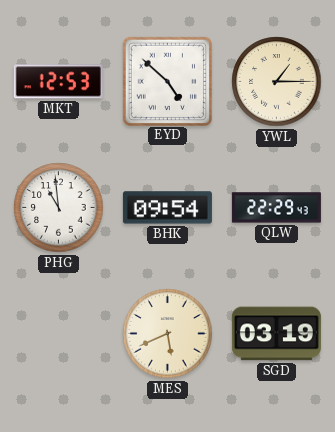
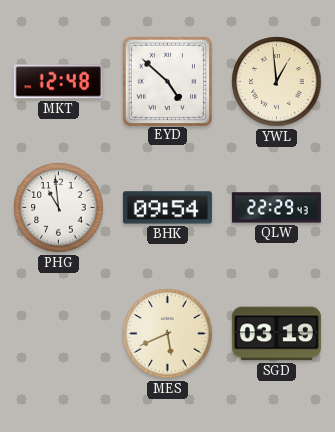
MKT: 12:53 -> 12:48
YWL: 1:15 -> 12:59
